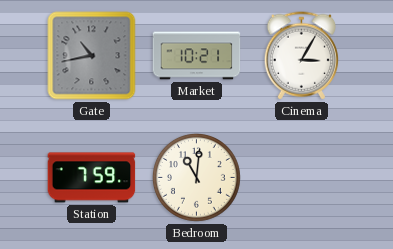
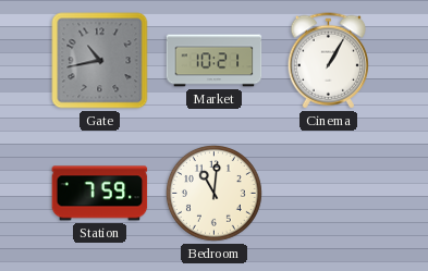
Cinema: 3:05 -> 1:05
